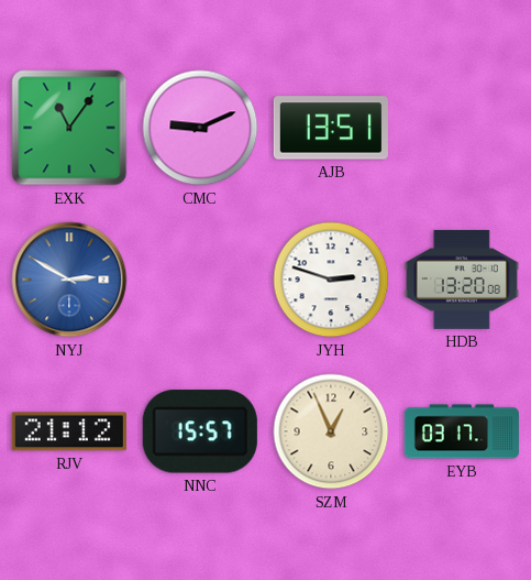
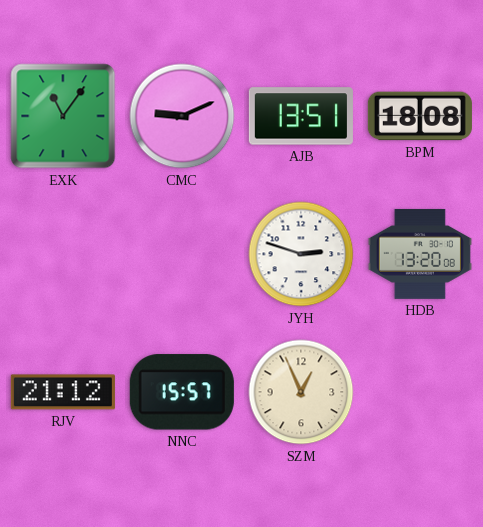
BPM: none -> 18:08
NYJ: 2:50 -> none
EYB: 03:17 -> none
